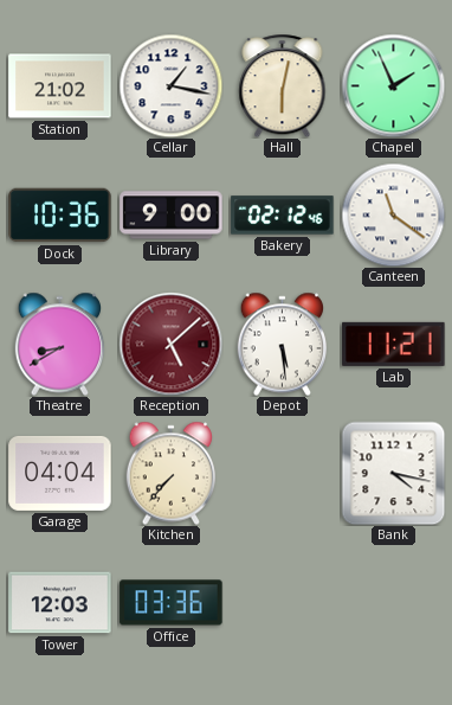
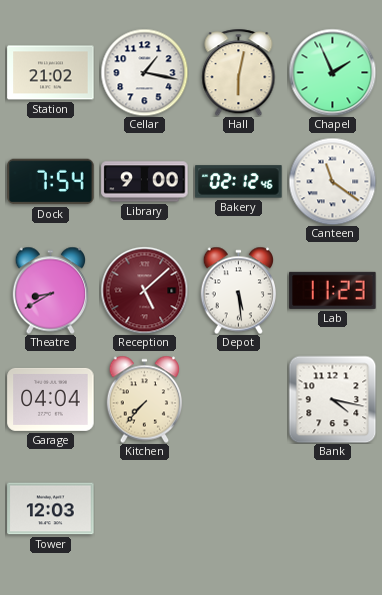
Dock: 10:36 -> 7:54
Lab: 11:21 -> 11:23
Office: 03:36 -> none
